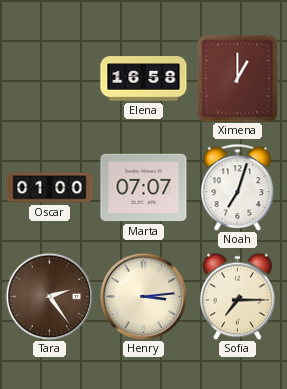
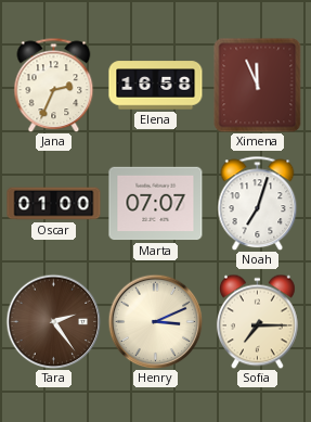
Jana: none -> 2:34
Ximena: 1:00 -> 11:56
Henry: 3:14 -> 3:11
